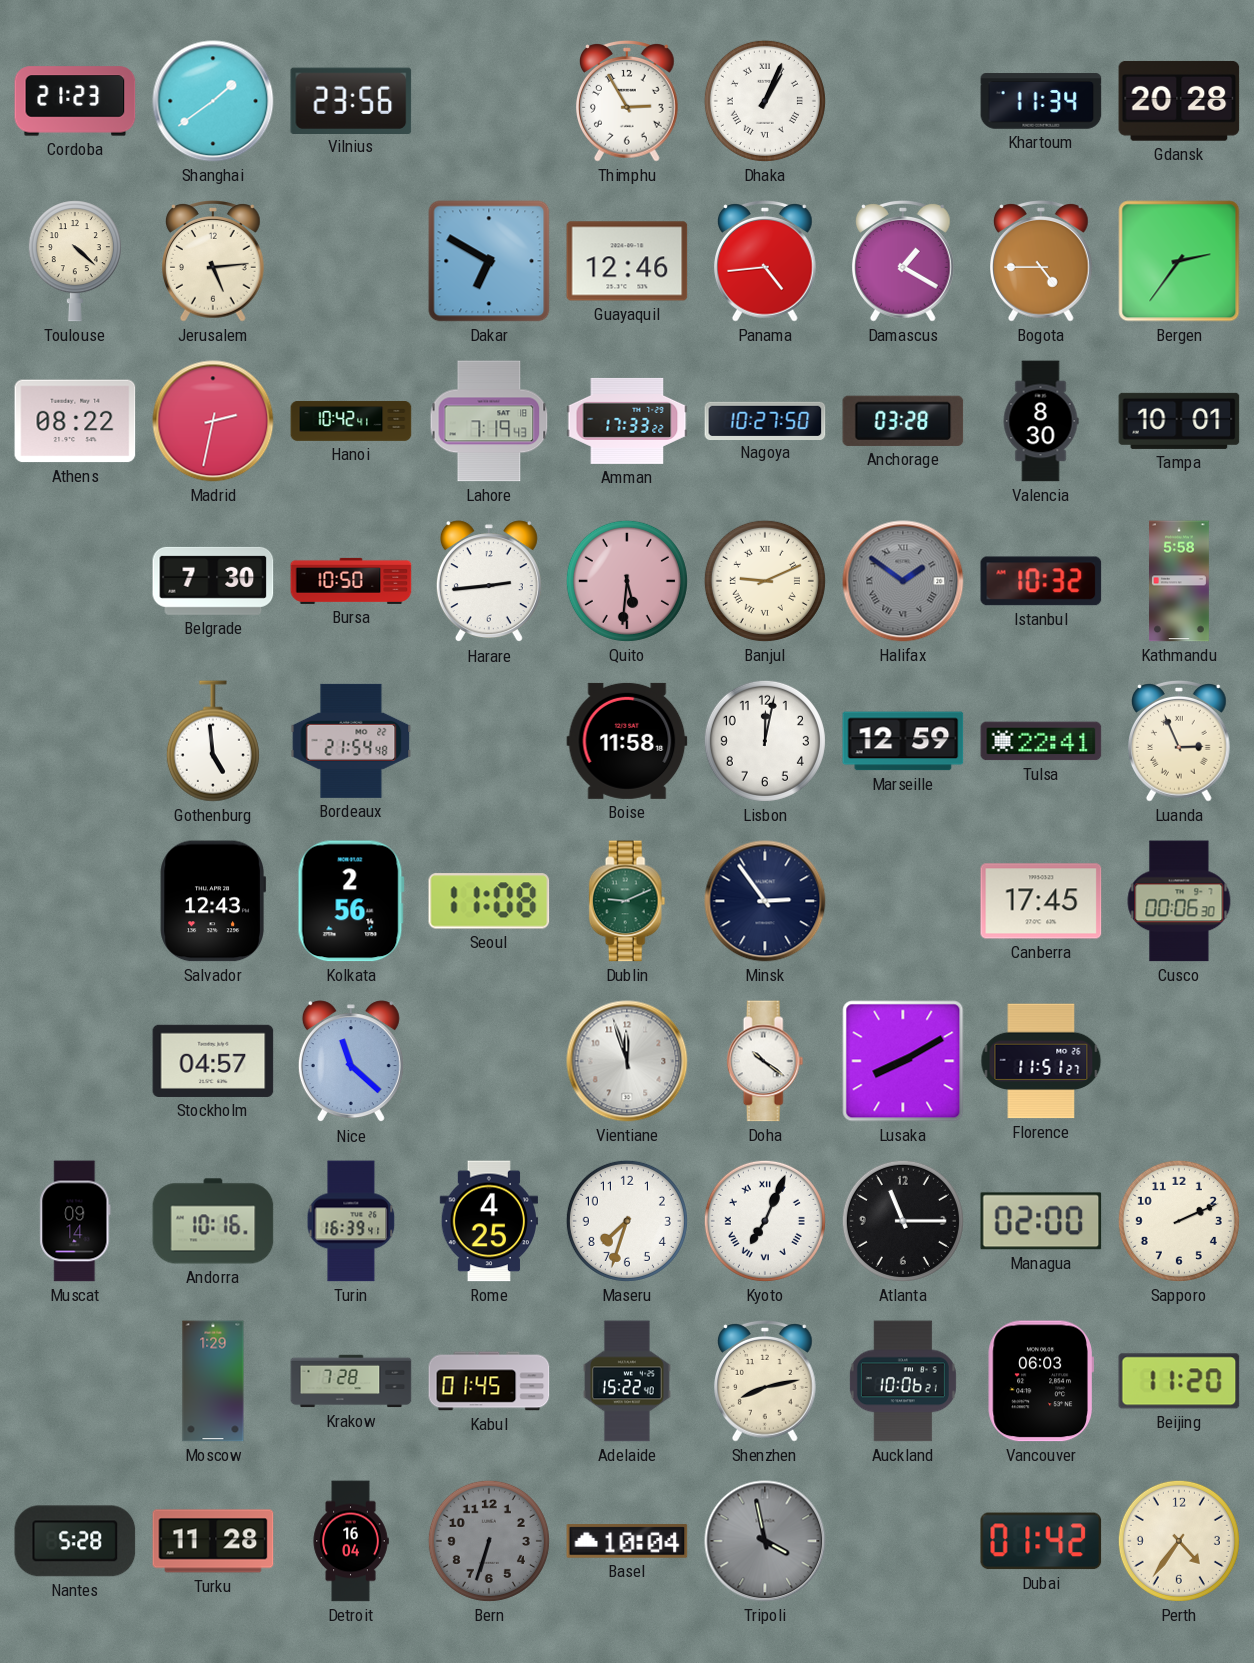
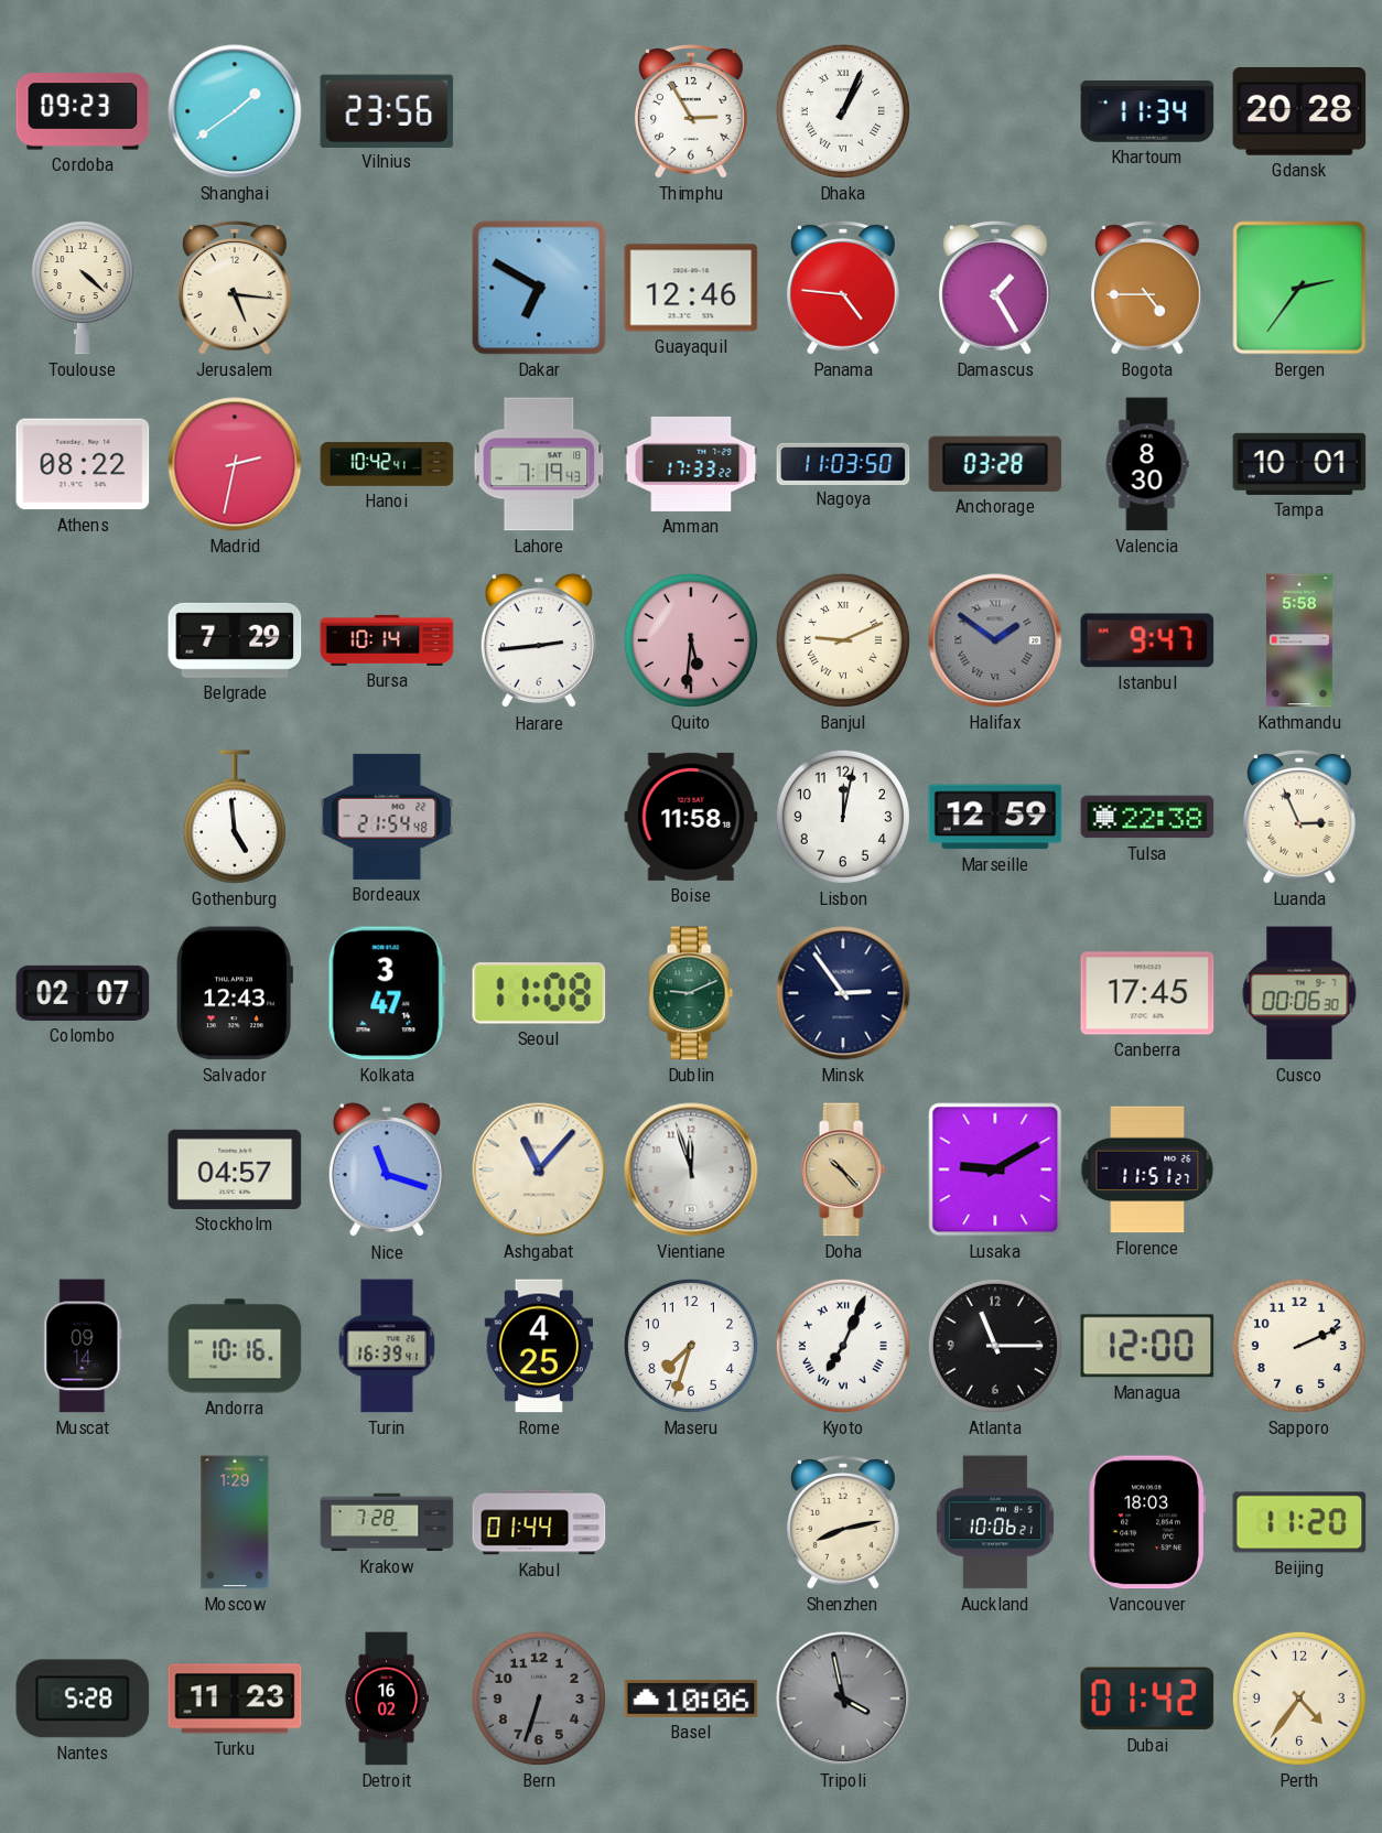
Cordoba: 21:23 -> 09:23
Jerusalem: 5:14 -> 5:16
Panama: 4:44 -> 4:46
Damascus: 1:20 -> 1:25
Nagoya: 10:27 -> 11:03
Belgrade: 7:30 -> 7:29
Bursa: 10:50 -> 10:14
Istanbul: 10:32 -> 9:47
Tulsa: 22:41 -> 22:38
Colombo: none -> 02:07
Kolkata: 2:56 -> 3:47
Nice: 11:22 -> 11:18
Ashgabat: none -> 11:07
Doha: 10:21 -> 10:23
Doha dial: white -> champagne
Lusaka: 8:10 -> 9:10
Managua: 02:00 -> 12:00
Kabul: 01:45 -> 01:44
Adelaide: 15:22 -> none
Vancouver: 06:03 -> 18:03
Turku: 11:28 -> 11:23
Detroit: 16:04 -> 16:02
Basel: 10:04 -> 10:06
